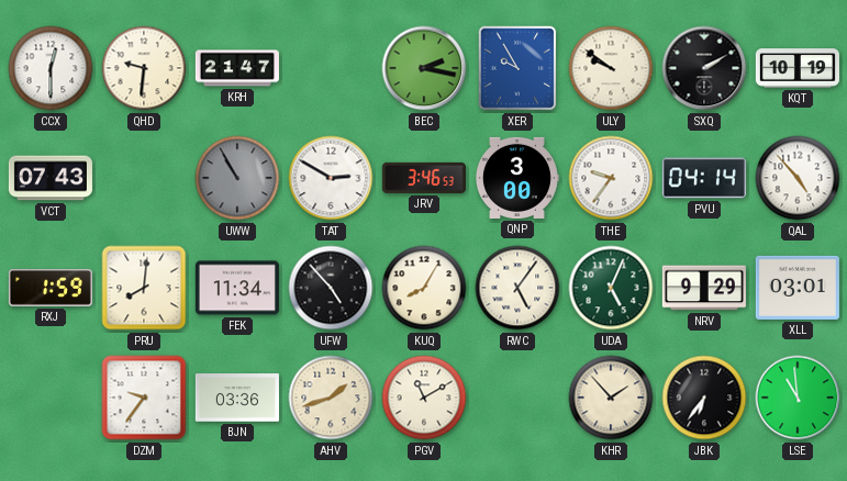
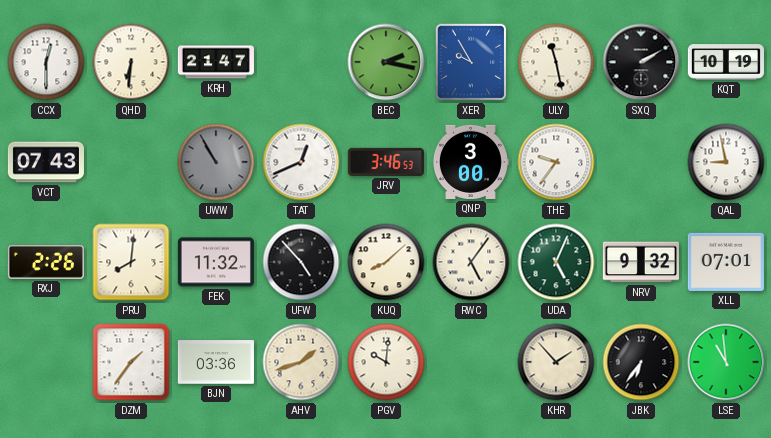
QHD: 9:31 -> 6:31
ULY: 9:51 -> 11:28
TAT: 2:50 -> 12:41
PVU: 04:14 -> none
QAL: 4:53 -> 8:58
RXJ: 1:59 -> 2:26
FEK: 11:34 -> 11:32
KUQ: 8:05 -> 8:08
NRV: 9:29 -> 9:32
XLL: 03:01 -> 07:01
DZM: 9:36 -> 1:36
PGV: 11:10 -> 10:01
